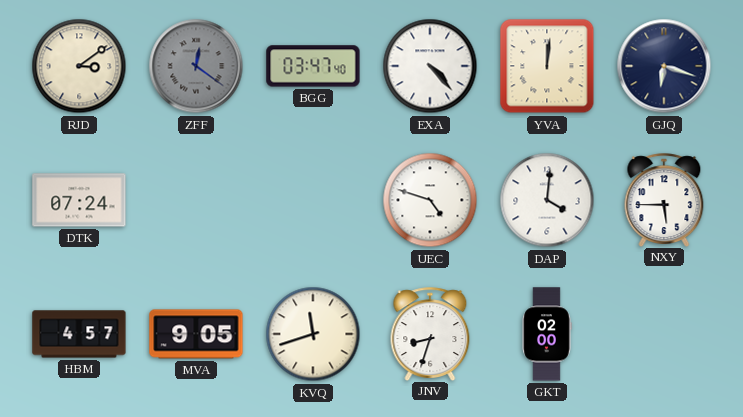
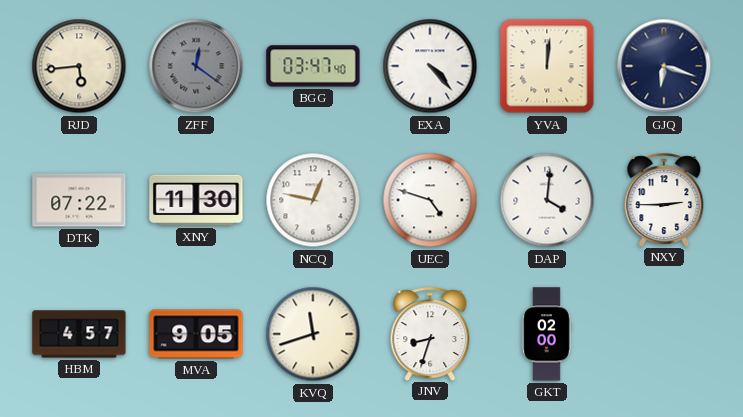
RJD: 3:09 -> 5:44
DTK: 07:24 -> 07:22
XNY: none -> 11:30
NCQ: none -> 12:47
NXY: 5:45 -> 2:45
